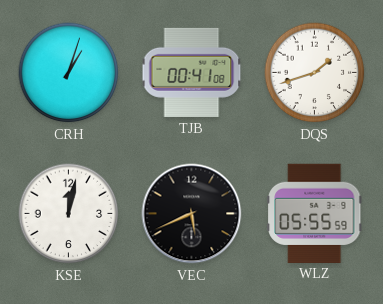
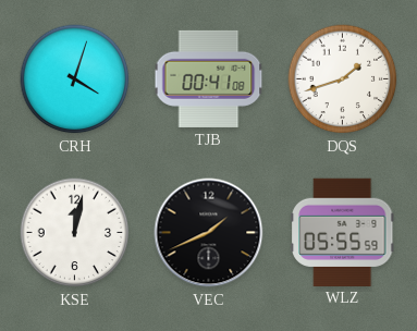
CRH: 1:03 -> 4:03
VEC: 5:41 -> 1:41
